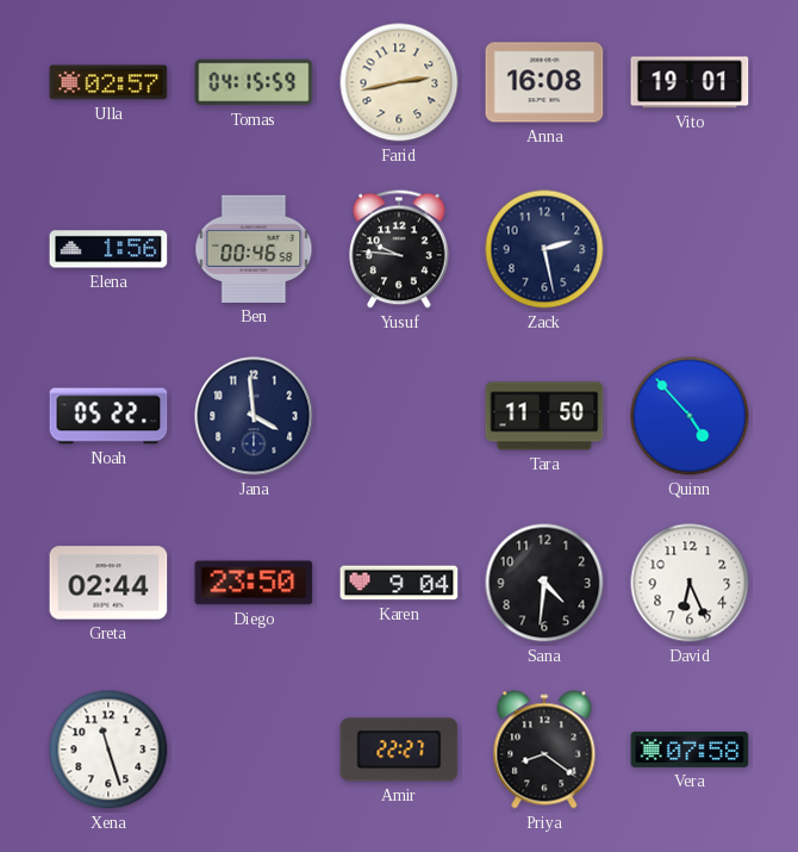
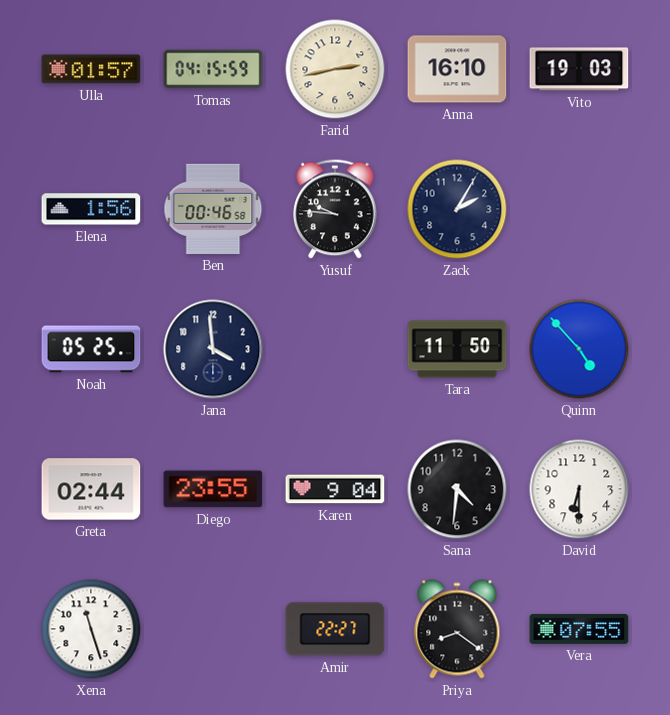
Ulla: 02:57 -> 01:57
Anna: 16:08 -> 16:10
Vito: 19:01 -> 19:03
Zack: 2:28 -> 2:05
Noah: 05:22 -> 05:25
Diego: 23:50 -> 23:55
David: 6:26 -> 6:30
Vera: 07:58 -> 07:55
